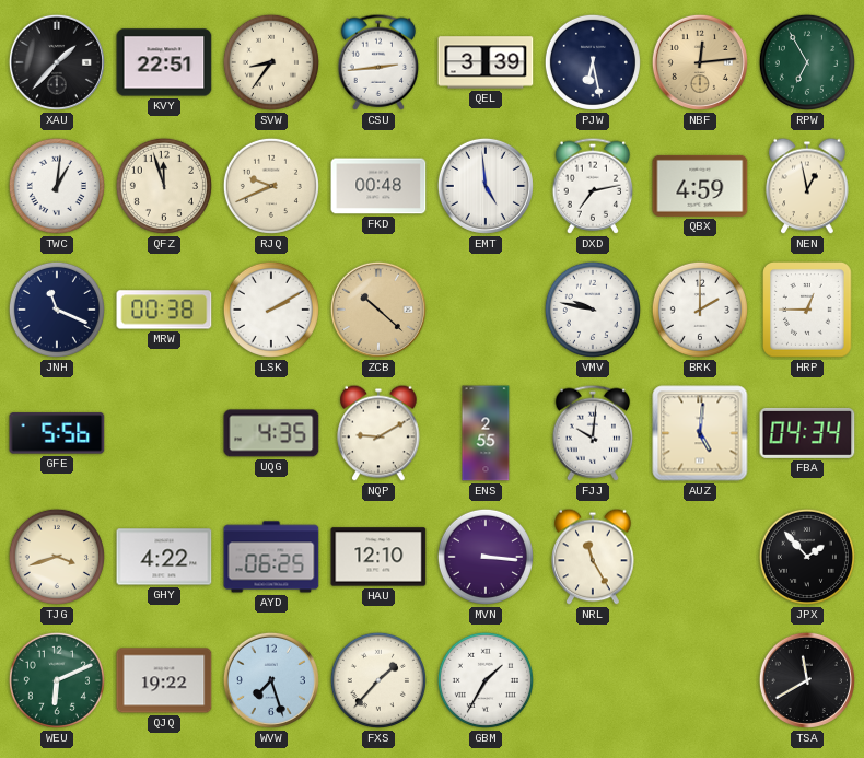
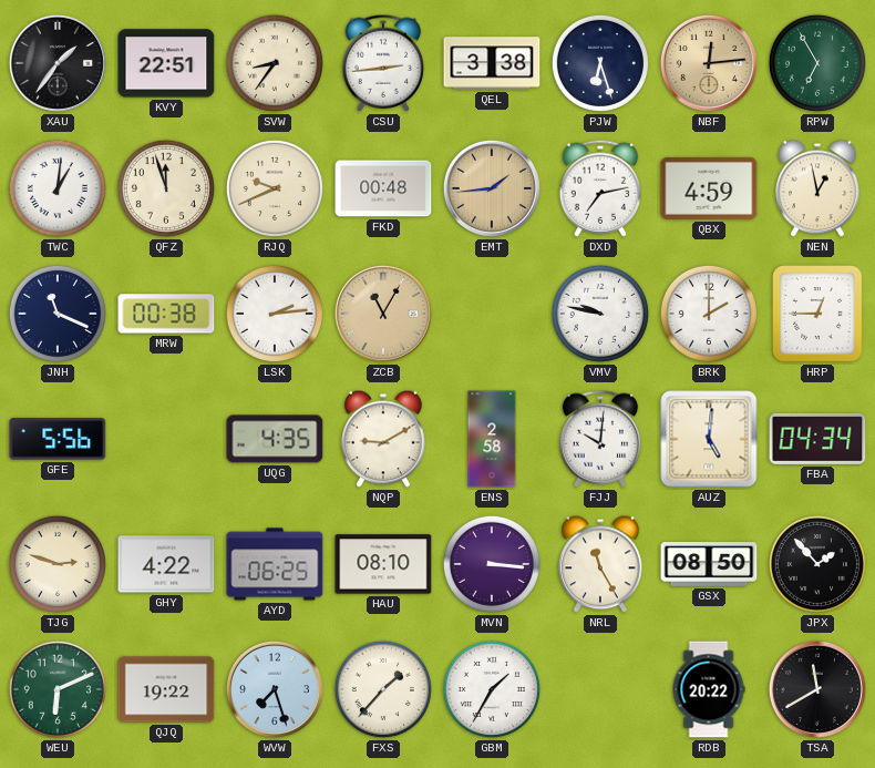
XAU: 1:37 -> 1:36
QEL: 3:39 -> 3:38
PJW: 6:28 -> 6:27
EMT: 4:59 -> 1:44
EMT dial: white -> champagne
LSK: 2:10 -> 2:14
ZCB: 10:22 -> 11:05
ENS: 2:55 -> 2:58
TJG: 3:42 -> 2:48
HAU: 12:10 -> 08:10
GSX: none -> 08:50
RDB: none -> 20:22
